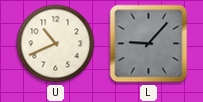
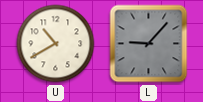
U: 10:41 -> 10:40
